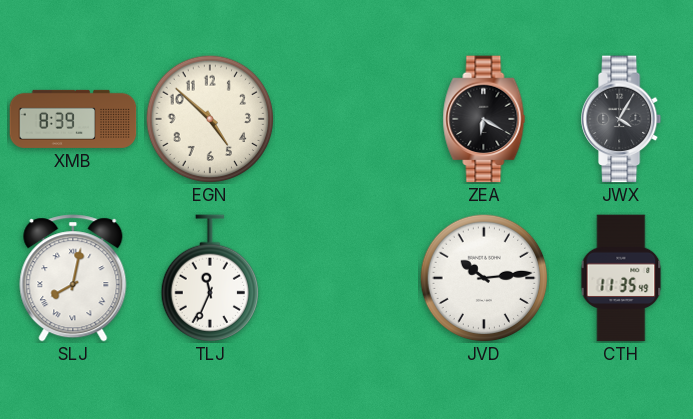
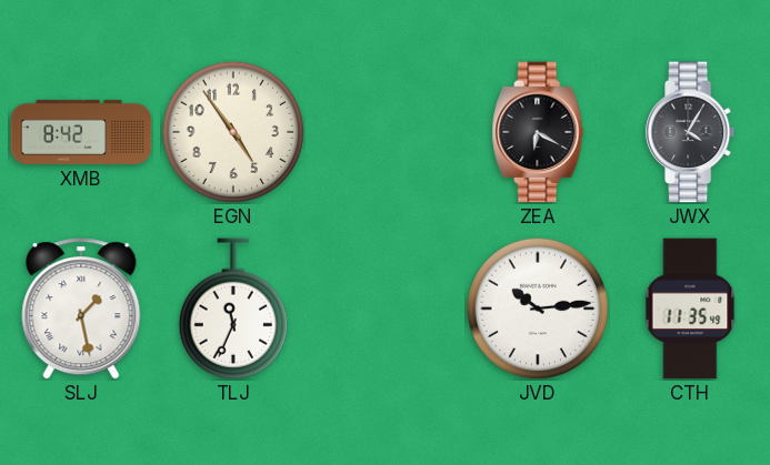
XMB: 8:39 -> 8:42
EGN: 4:52 -> 4:54
SLJ: 8:02 -> 1:28
